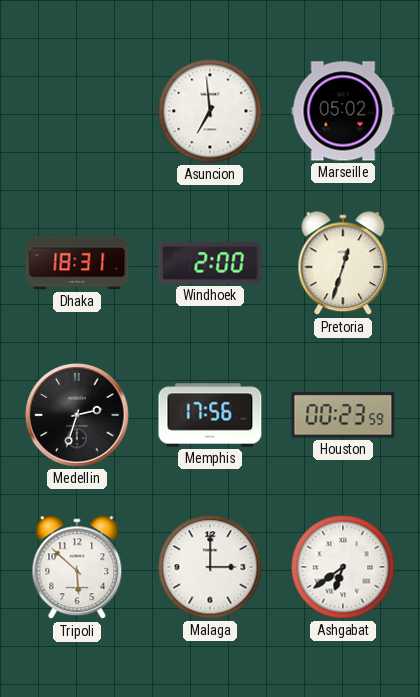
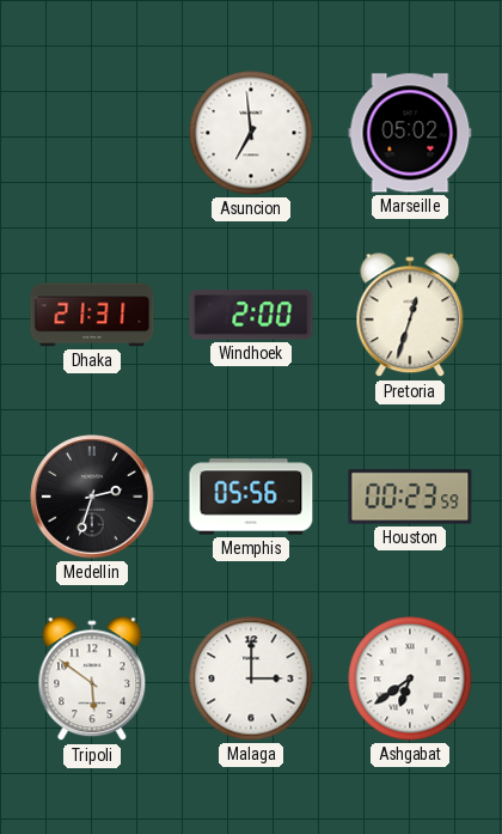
Dhaka: 18:31 -> 21:31
Memphis: 17:56 -> 05:56
Tripoli: 5:52 -> 5:51
